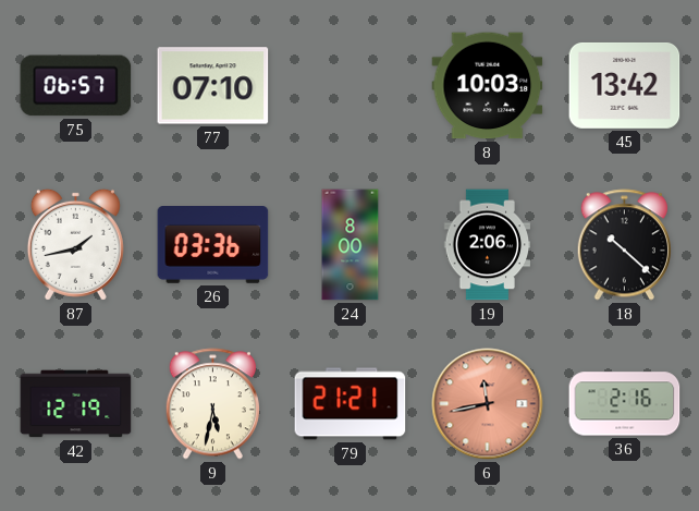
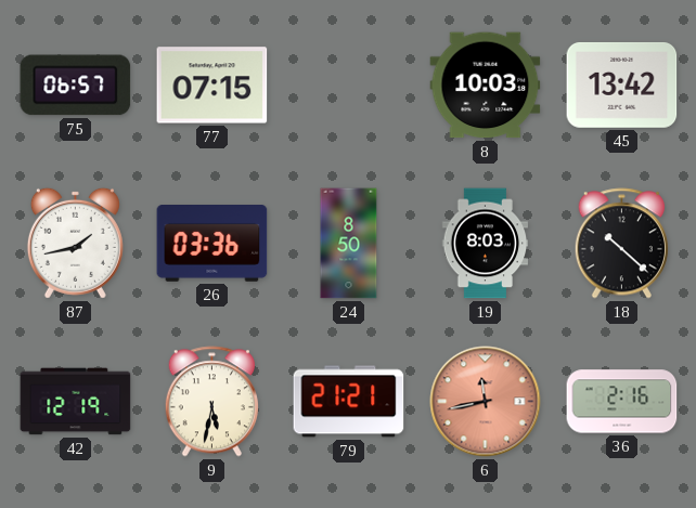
77: 07:10 -> 07:15
24: 8:00 -> 8:50
19: 2:06 -> 8:03
